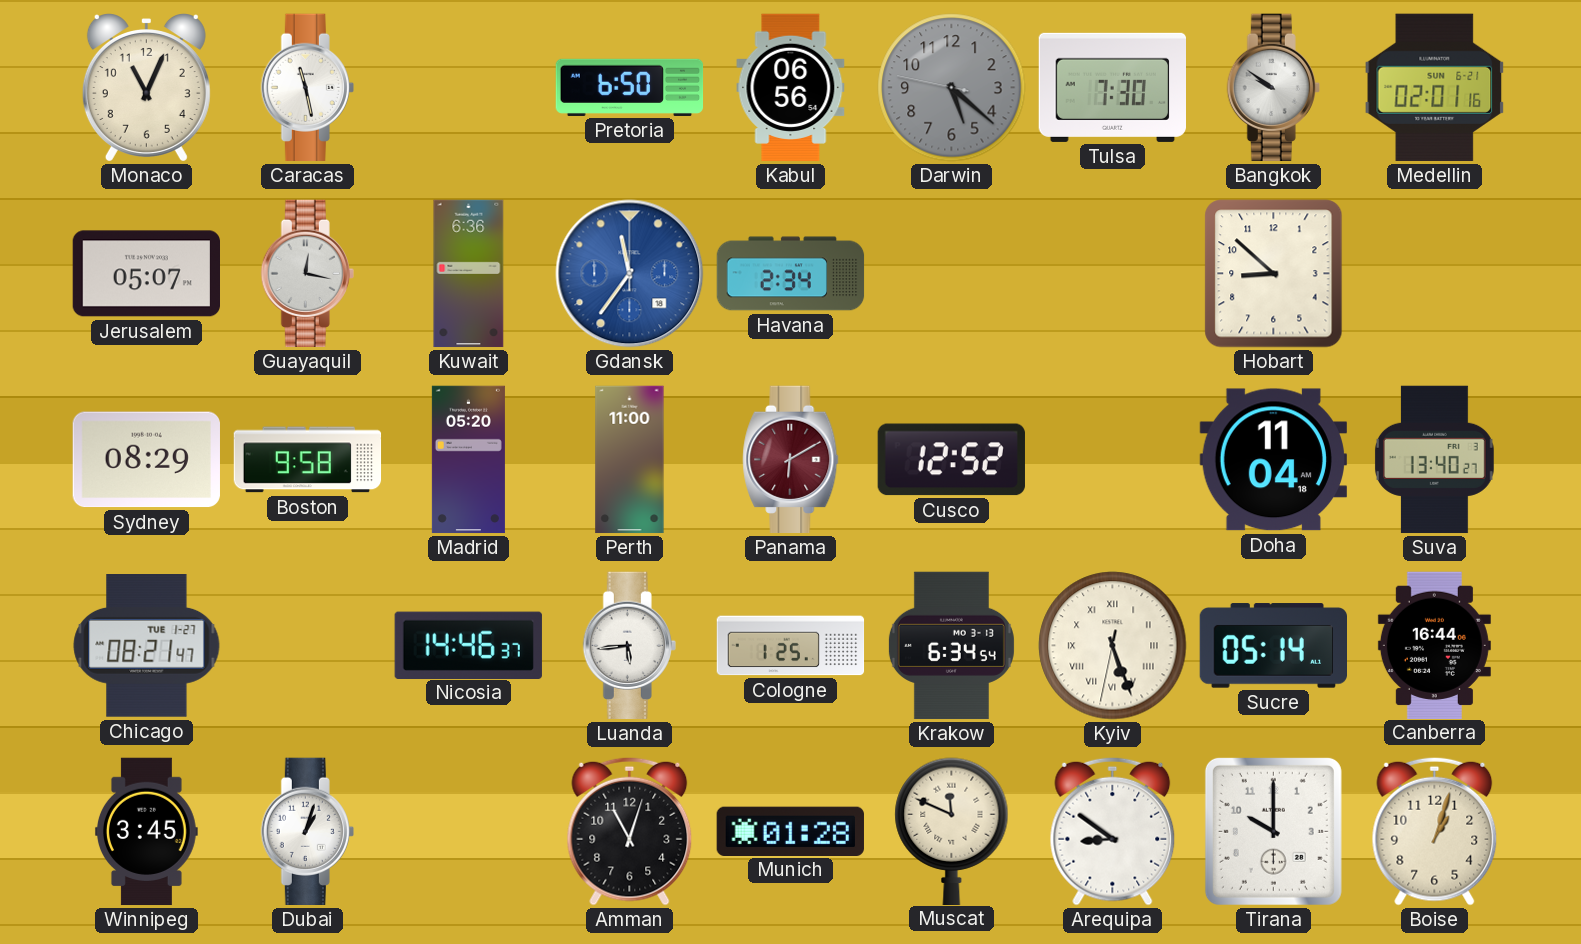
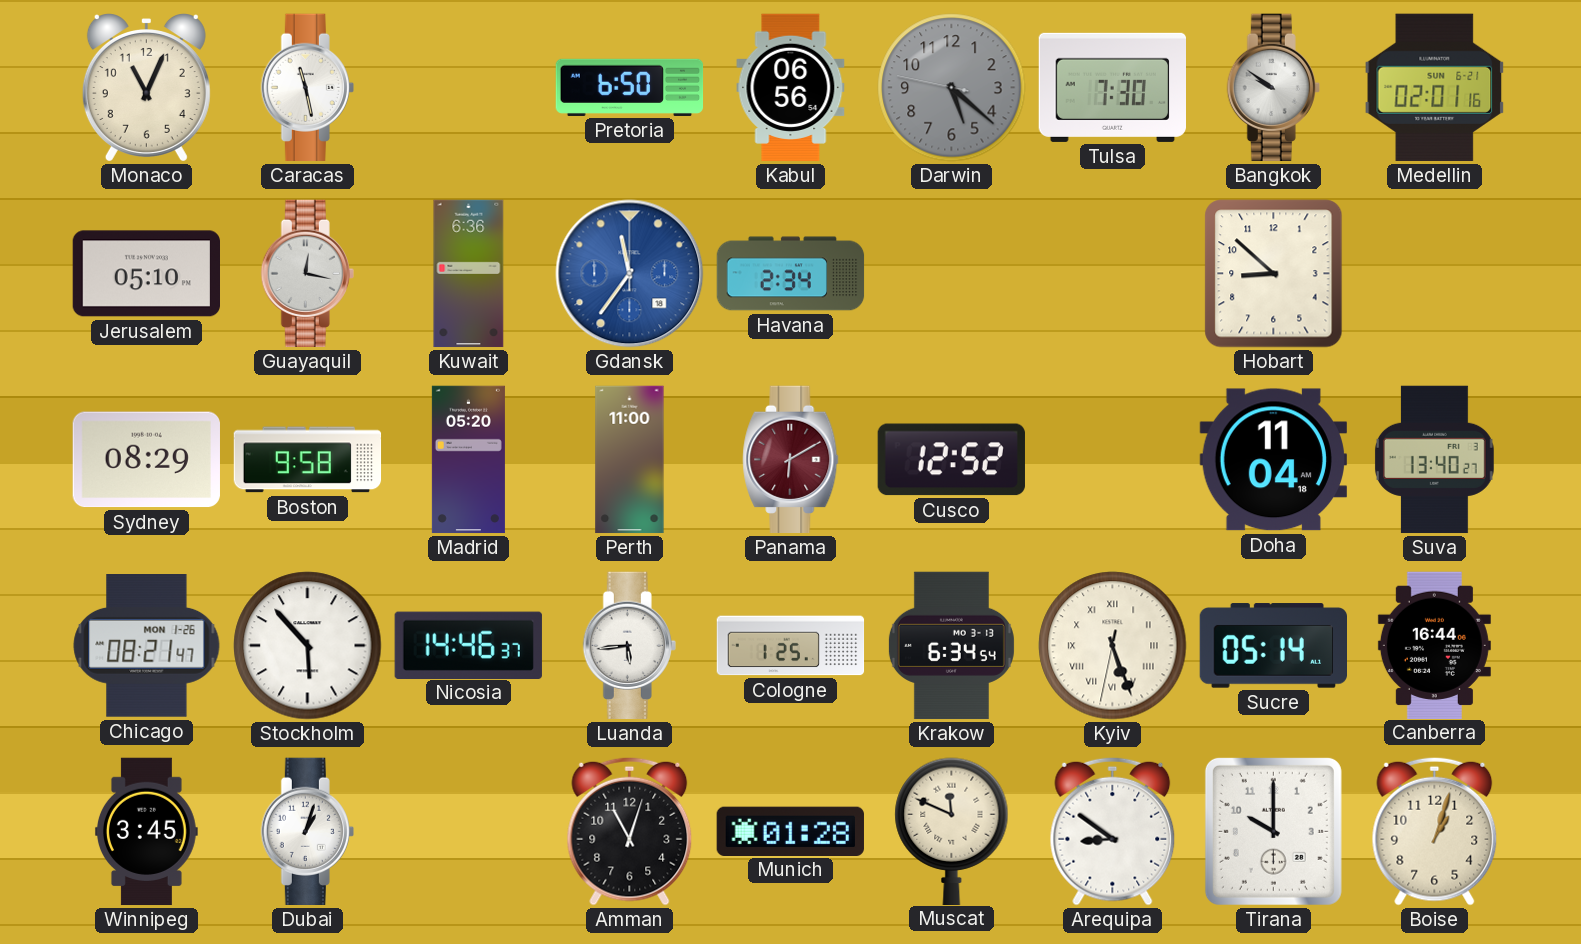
Jerusalem: 05:07 -> 05:10
Chicago date: TUE 1-27 -> MON 1-26
Stockholm: none -> 5:53
